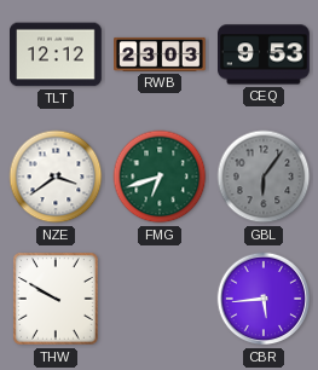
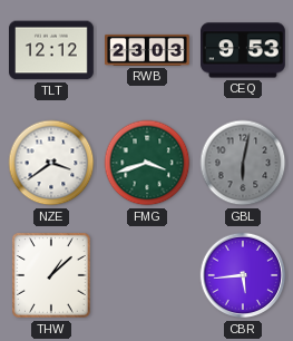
FMG: 6:42 -> 3:42
GBL: 6:06 -> 6:02
THW: 9:50 -> 1:08
